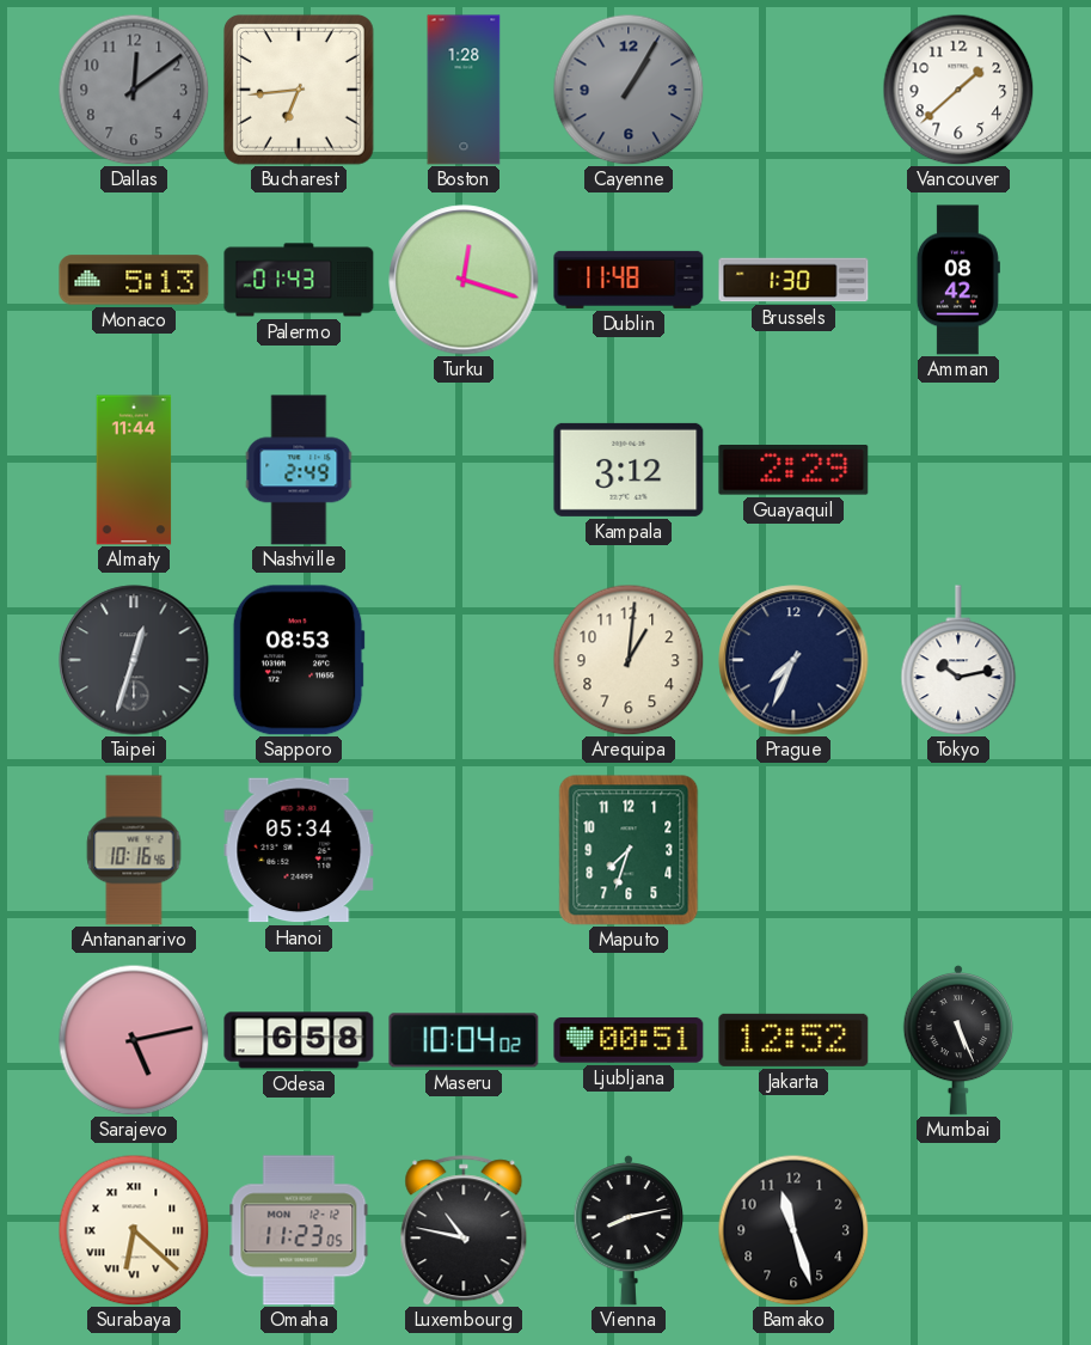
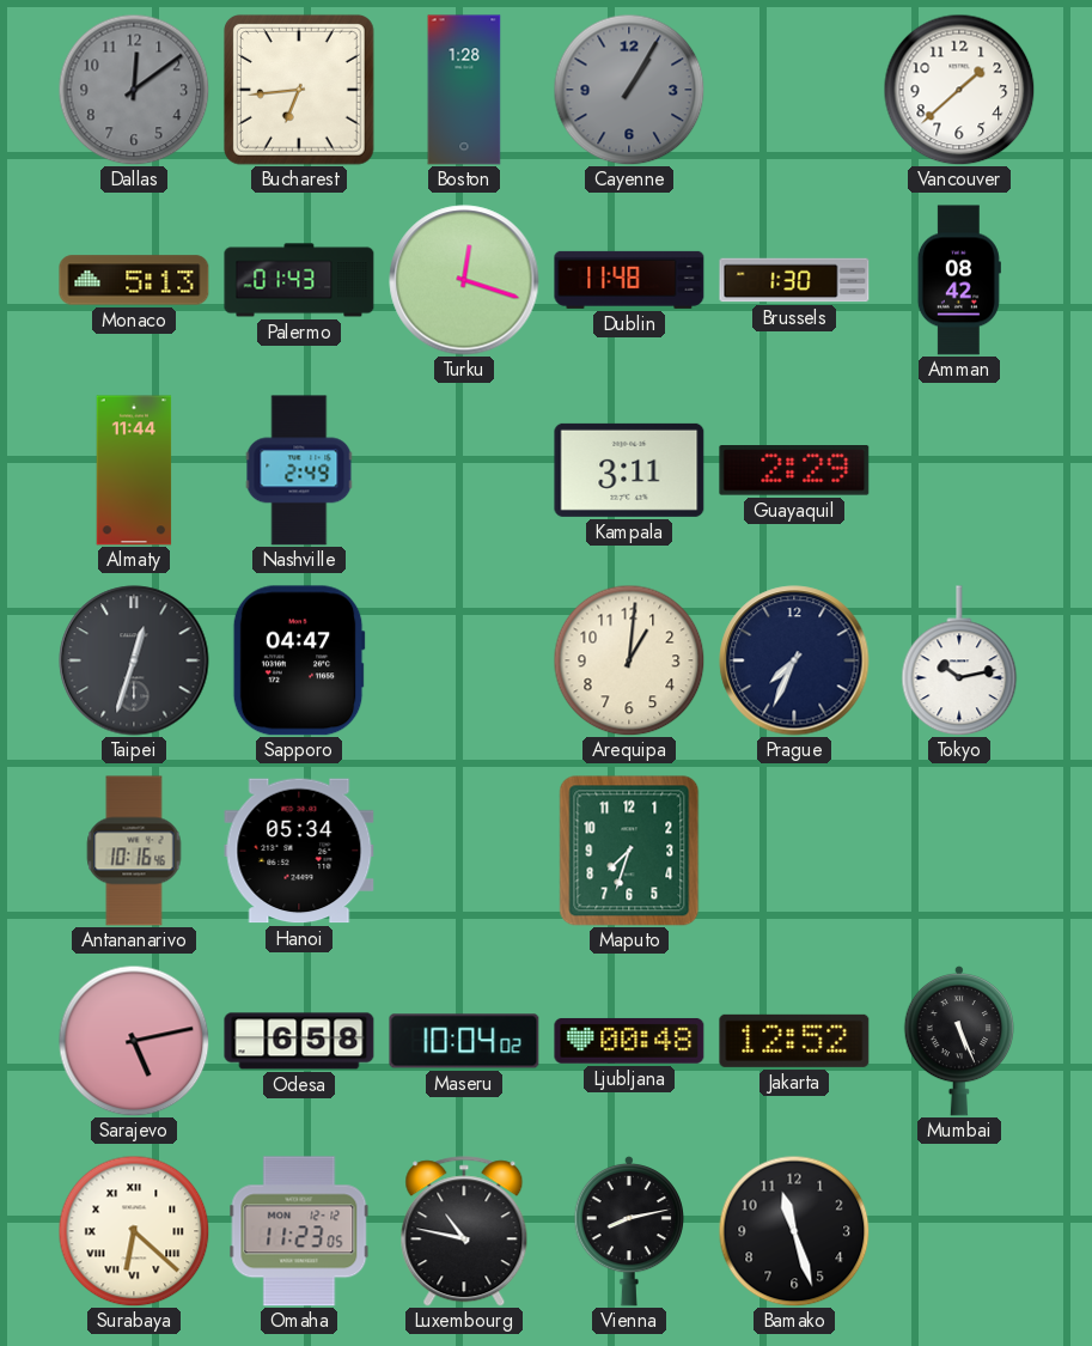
Kampala: 3:12 -> 3:11
Sapporo: 08:53 -> 04:47
Ljubljana: 00:51 -> 00:48
